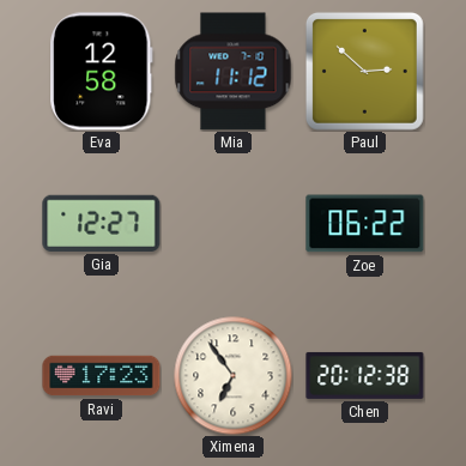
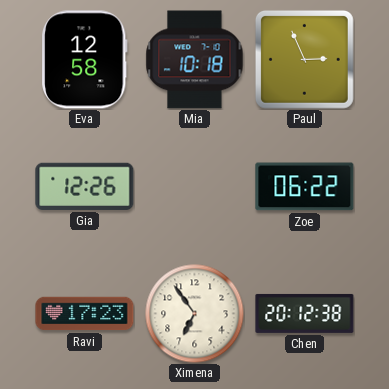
Mia: 11:12 -> 10:18
Paul: 2:52 -> 2:56
Gia: 12:27 -> 12:26
